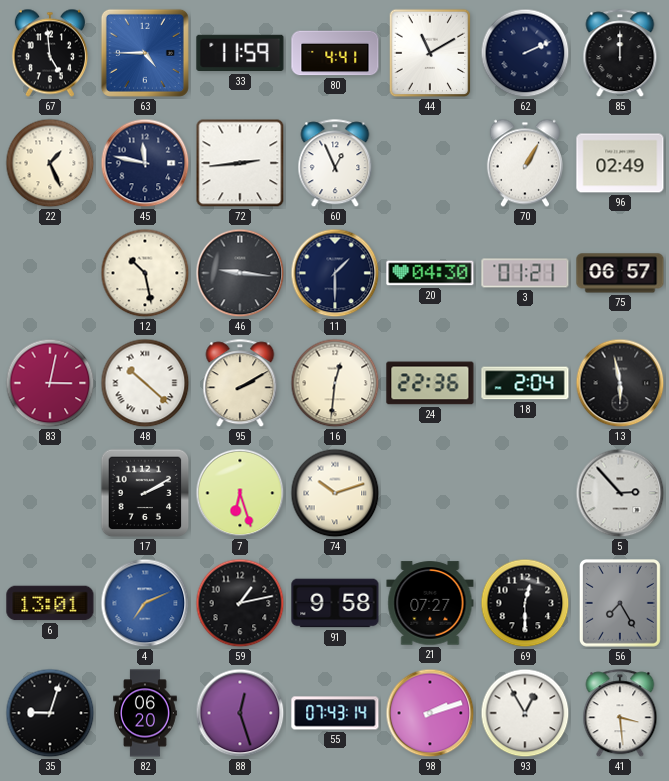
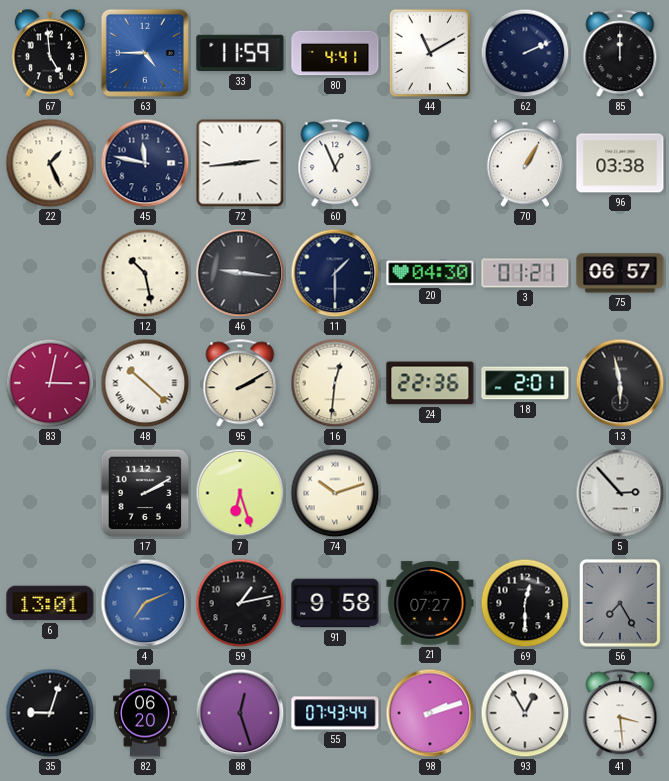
96: 02:49 -> 03:38
18: 2:04 -> 2:01
55: 07:43:14 -> 07:43:44
